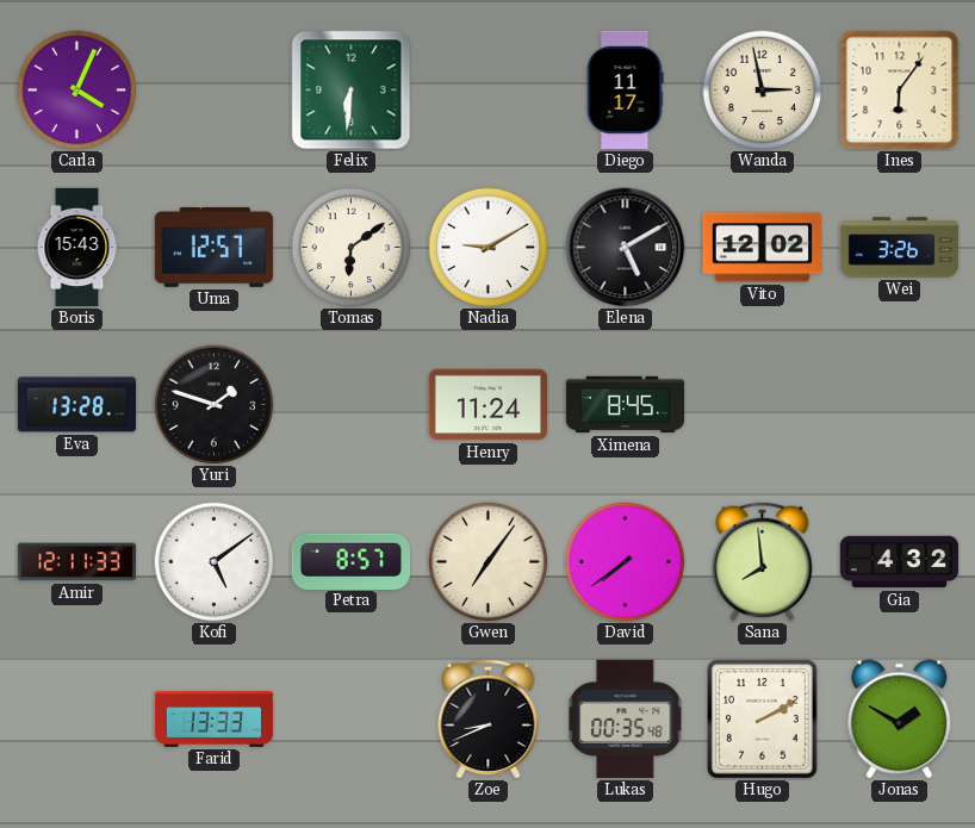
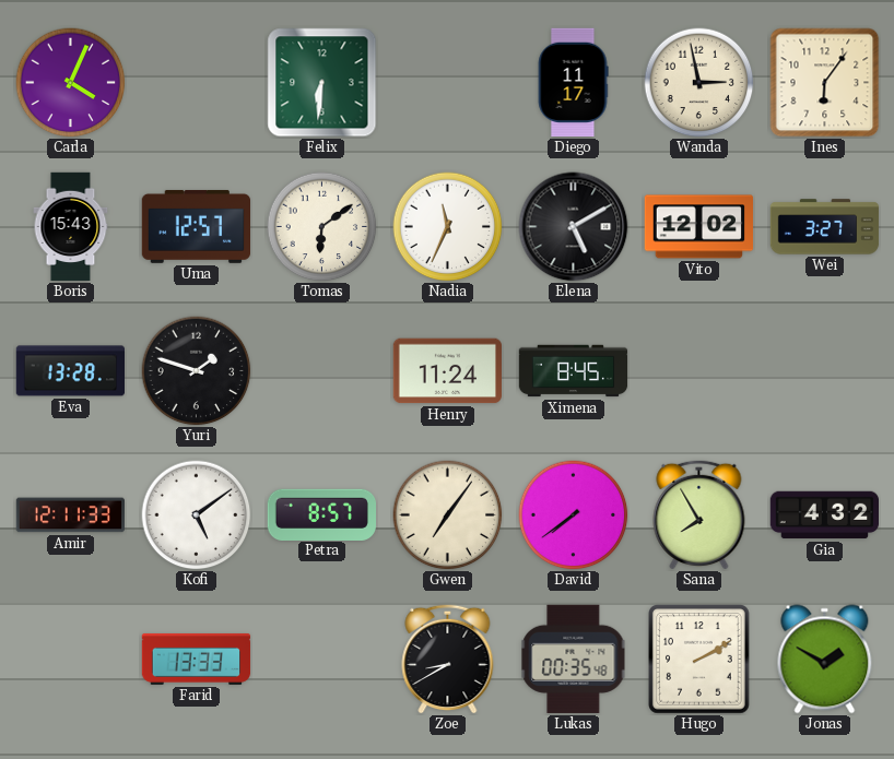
Nadia: 9:10 -> 11:34
Wei: 3:26 -> 3:27
Sana: 7:59 -> 7:55
Zoe: 8:41 -> 8:40
